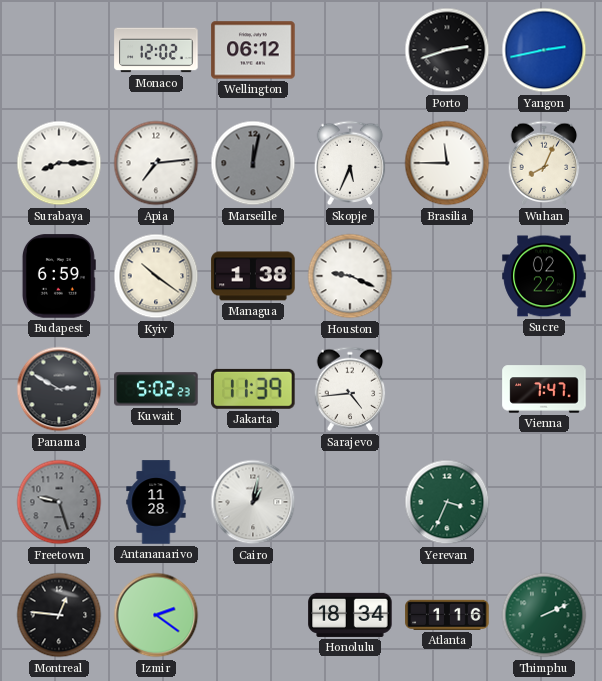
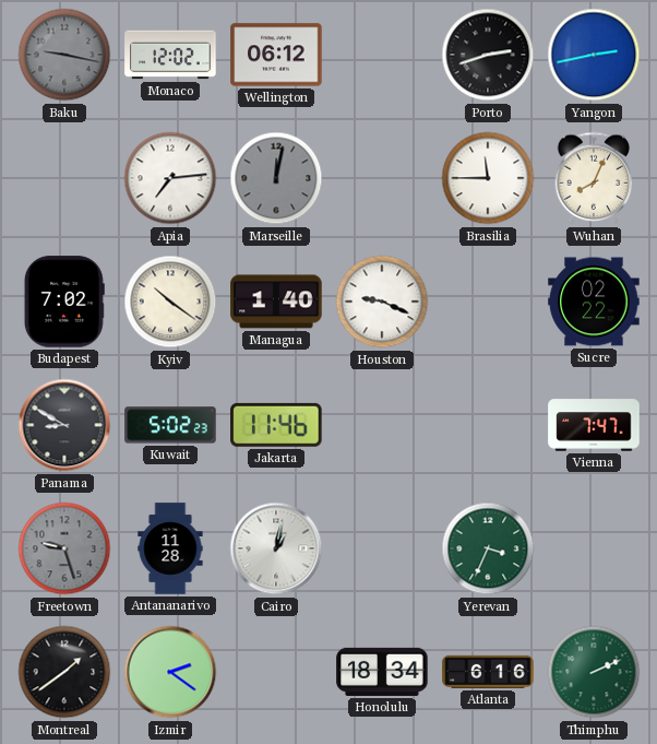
Baku: none -> 9:17
Surabaya: 8:15 -> none
Skopje: 5:34 -> none
Budapest: 6:59 -> 7:02
Managua: 1:38 -> 1:40
Panama: 2:50 -> 8:50
Jakarta: 11:39 -> 11:46
Sarajevo: 4:44 -> none
Montreal: 12:46 -> 1:39
Atlanta: 1:16 -> 6:16
